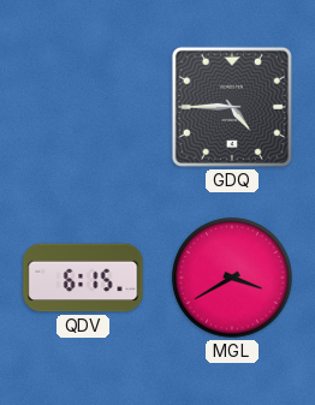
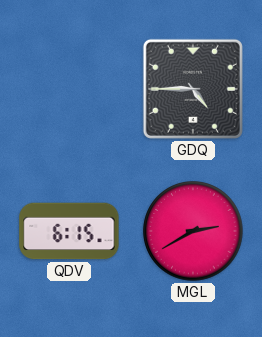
MGL: 3:40 -> 2:40
